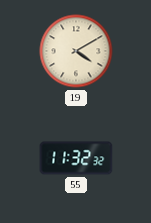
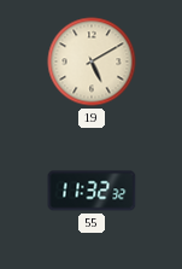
19: 4:10 -> 5:10
